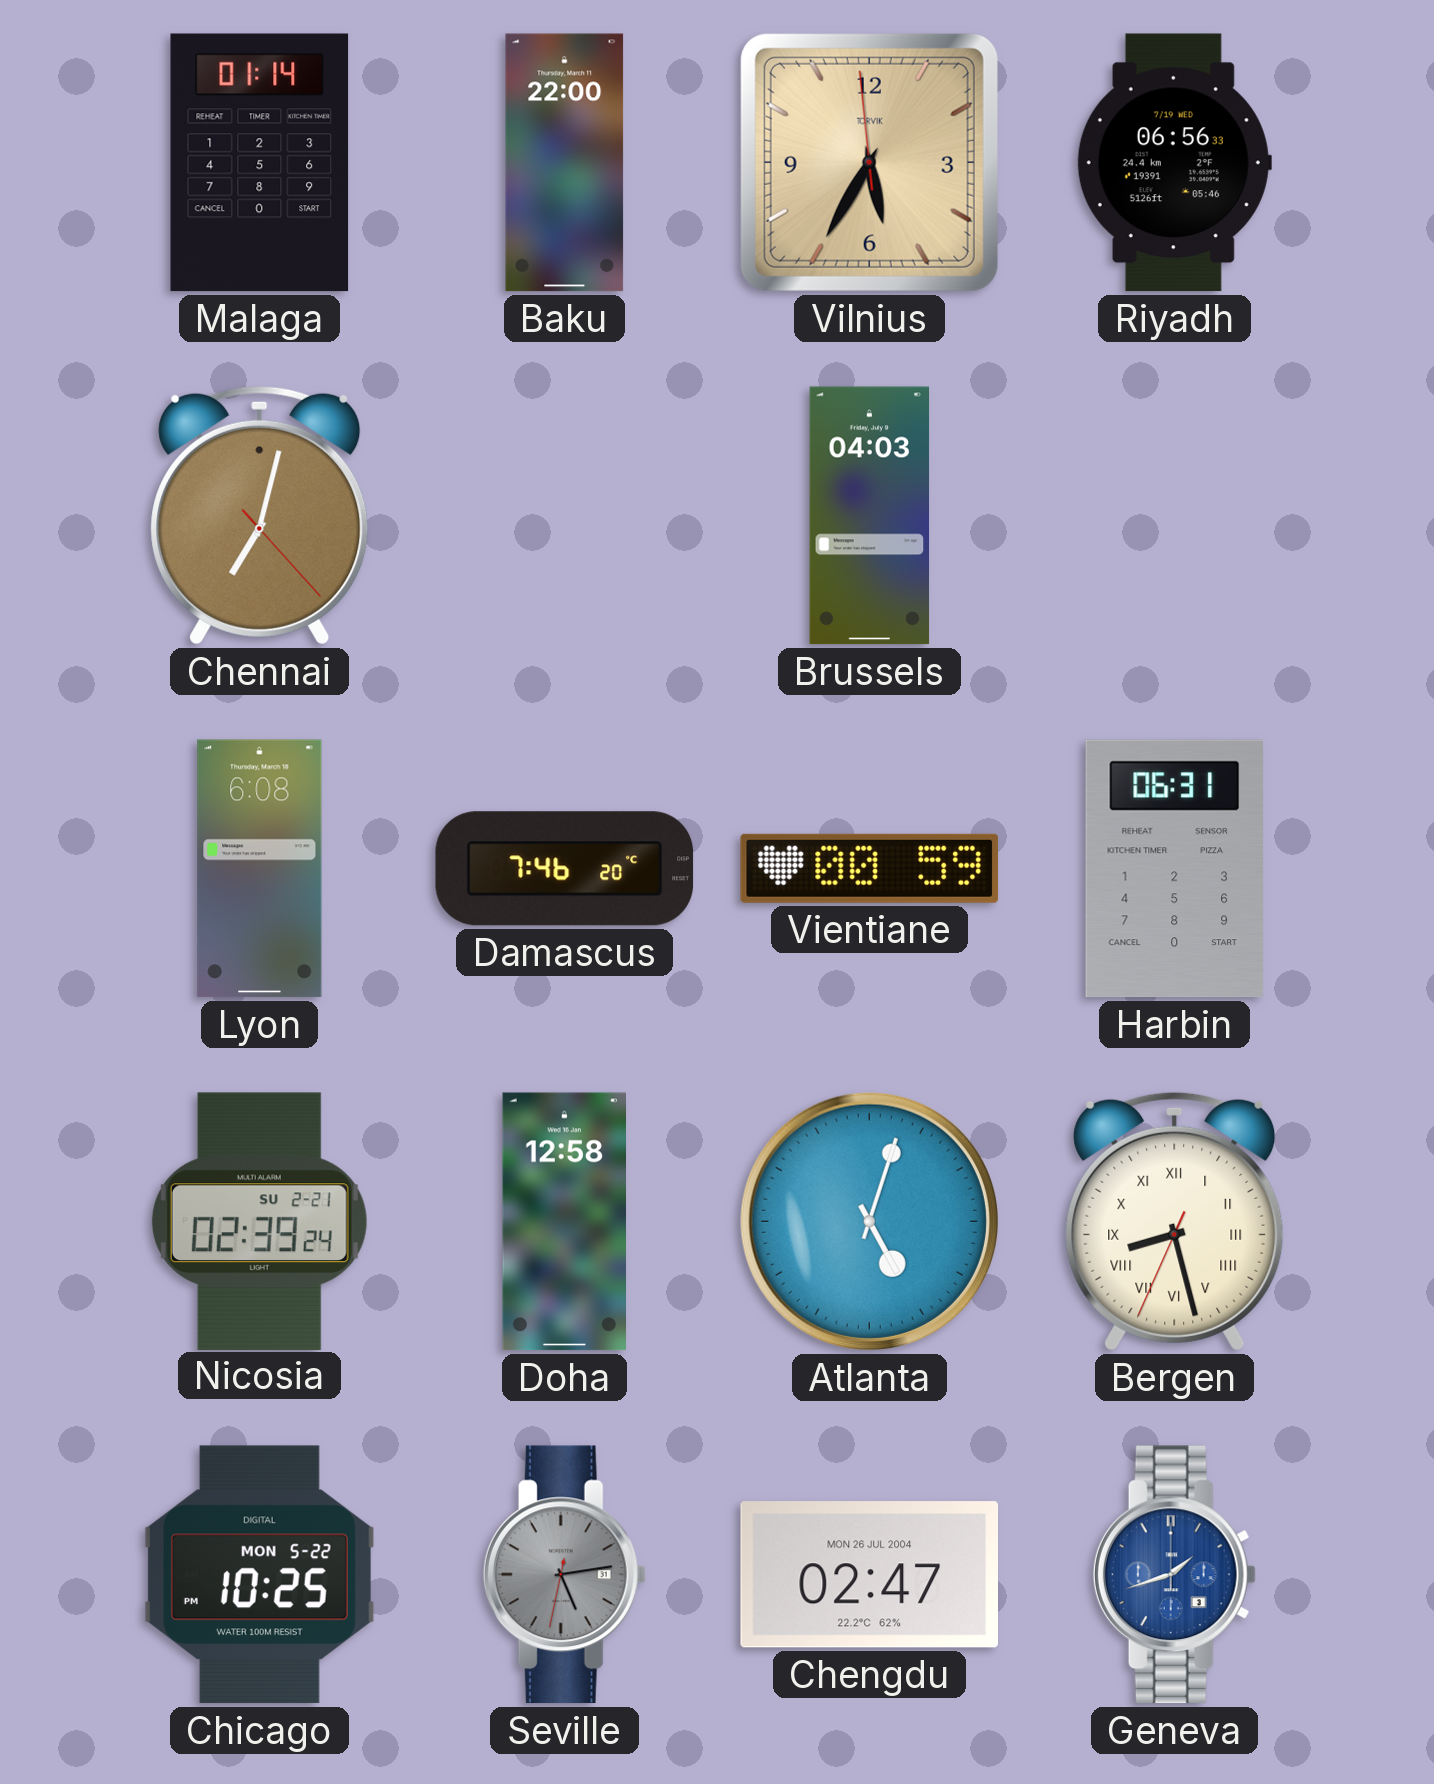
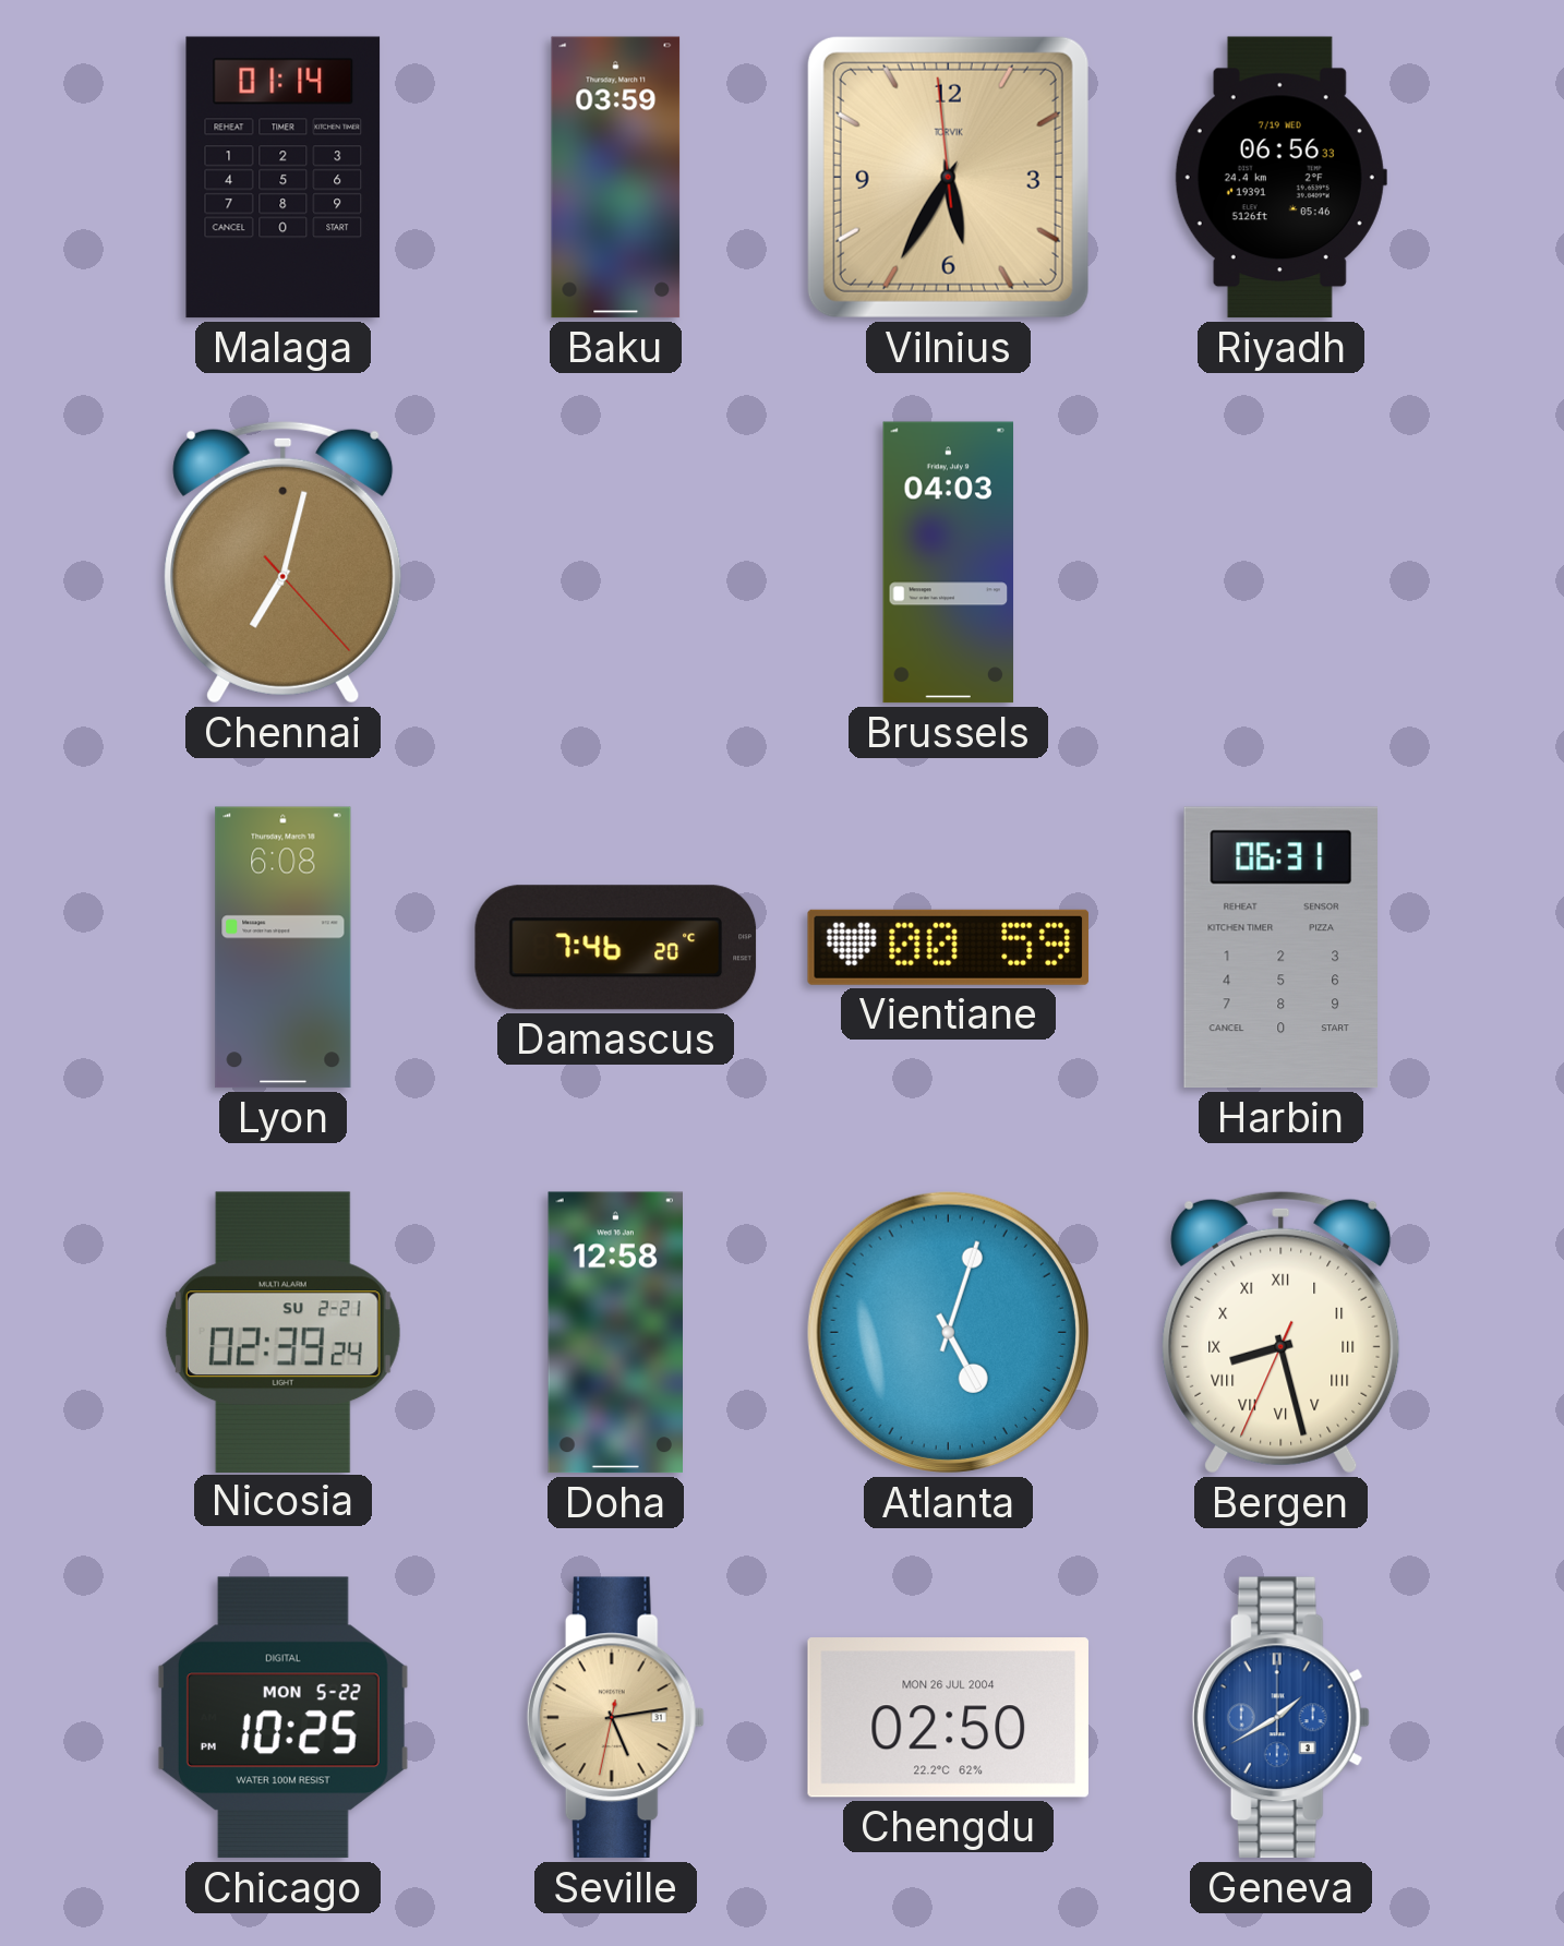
Baku: 22:00 -> 03:59
Seville dial: grey -> champagne
Chengdu: 02:47 -> 02:50
Geneva: 1:42 -> 1:40
